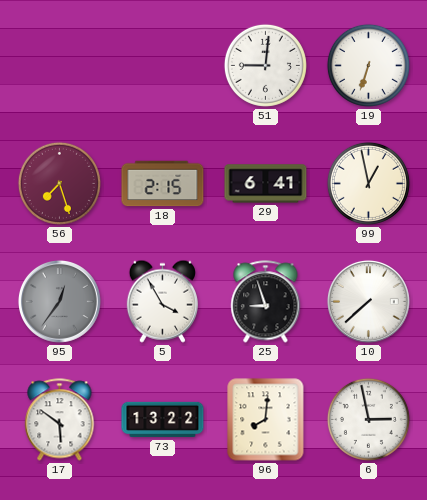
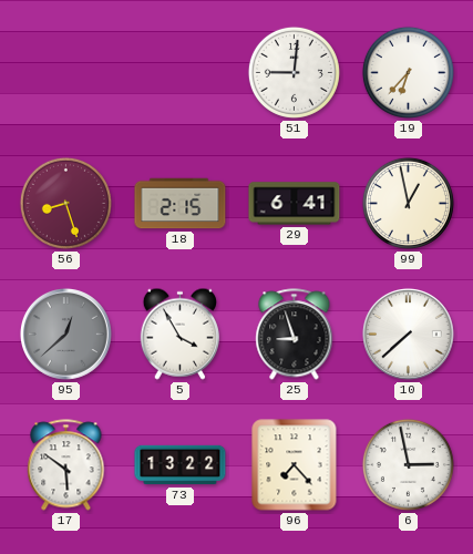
19: 6:33 -> 6:37
56: 7:27 -> 8:27
95: 12:36 -> 12:38
96: 8:01 -> 7:23
